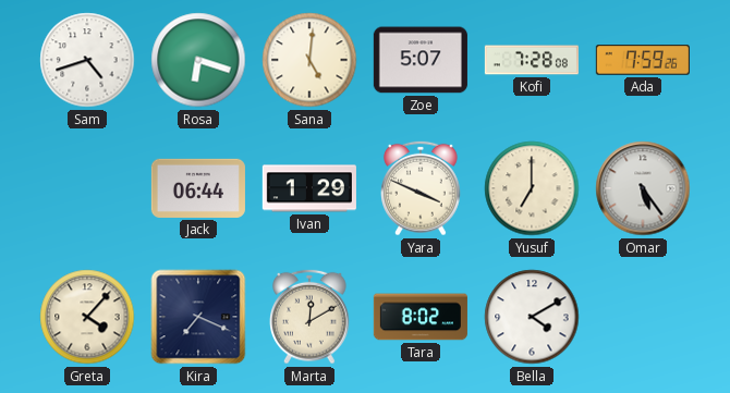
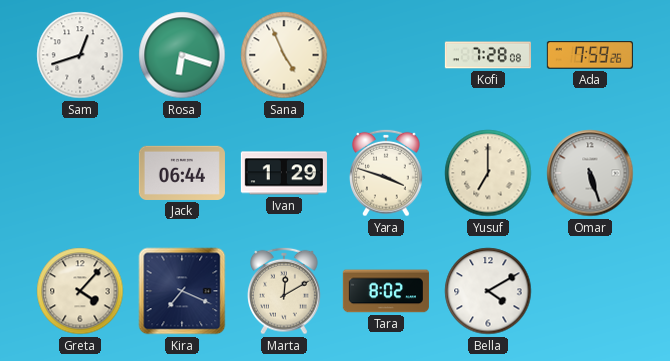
Sam: 4:42 -> 12:42
Sana: 5:01 -> 4:56
Zoe: 5:07 -> none
Yara: 3:49 -> 3:48
Omar: 5:24 -> 5:27
